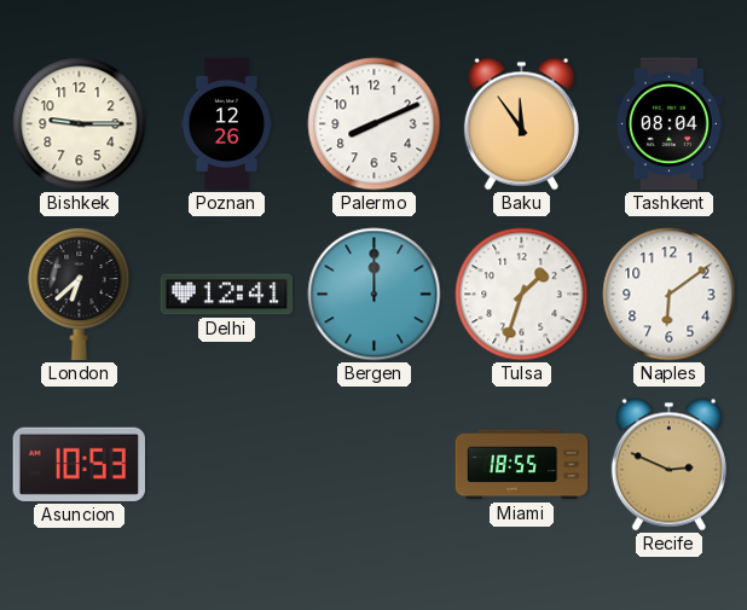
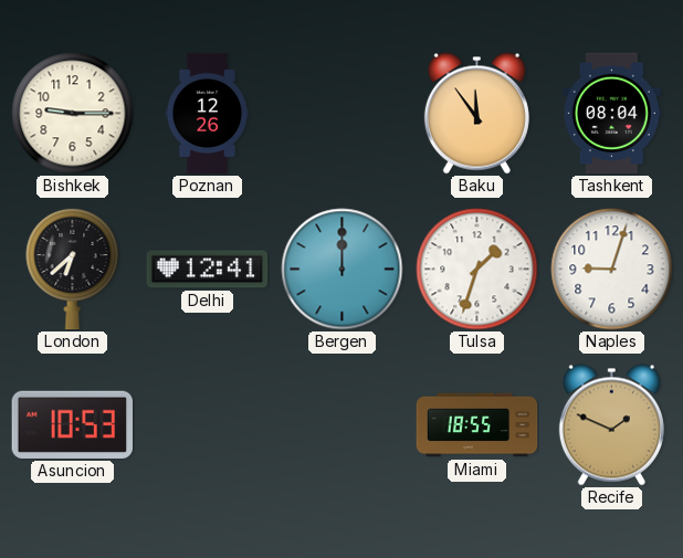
Palermo: 8:11 -> none
Naples: 6:09 -> 9:03
Recife: 2:49 -> 1:49
